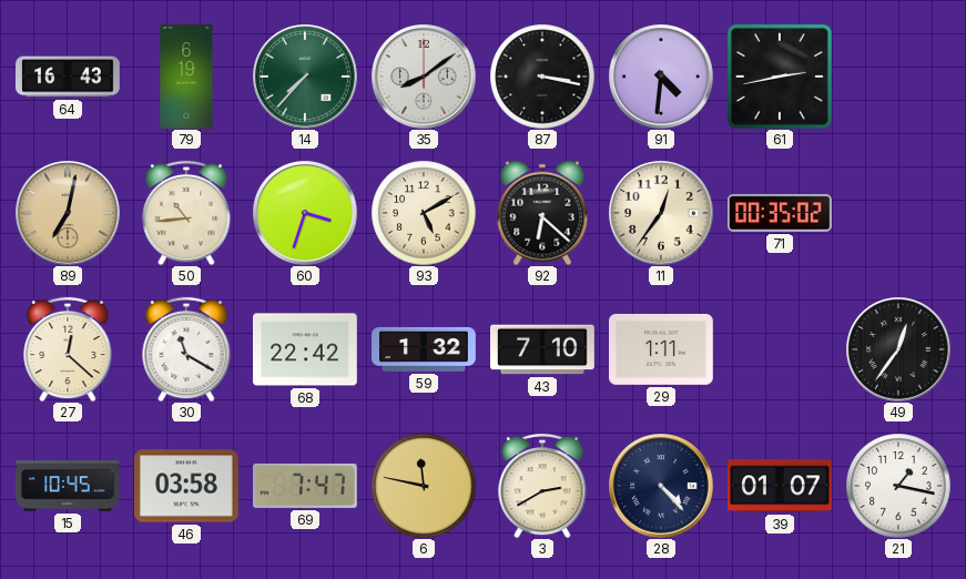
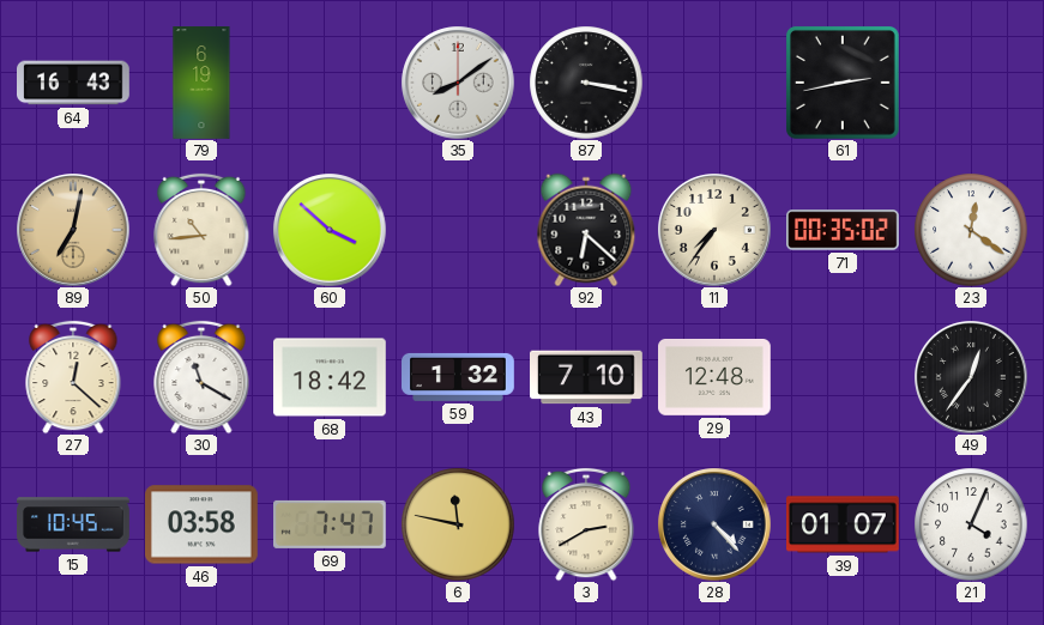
14: 7:37 -> none
91: 4:31 -> none
60: 3:33 -> 3:52
93: 5:10 -> none
11: 12:36 -> 7:36
23: none -> 12:21
68: 22:42 -> 18:42
29: 1:11 -> 12:48
21: 1:17 -> 4:04
